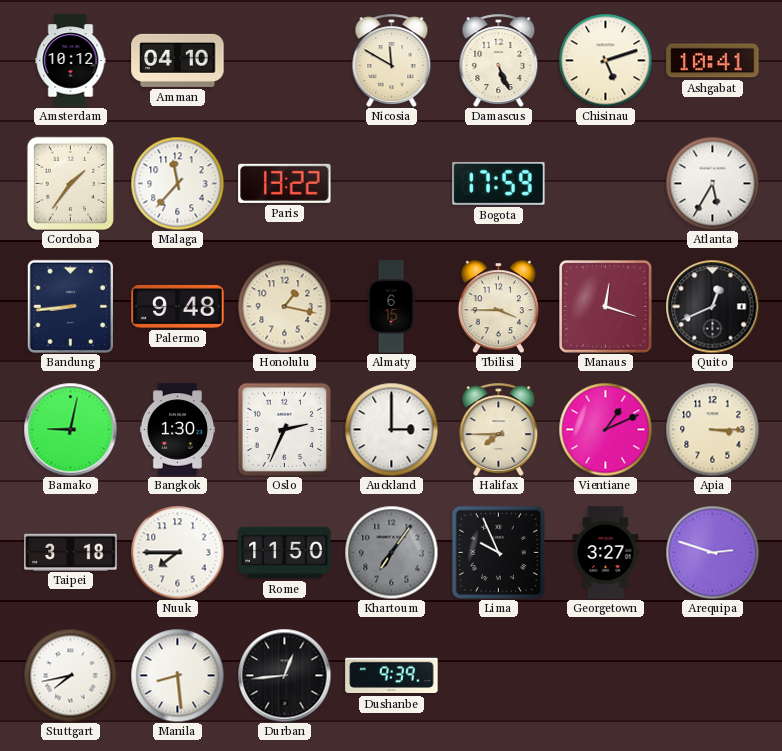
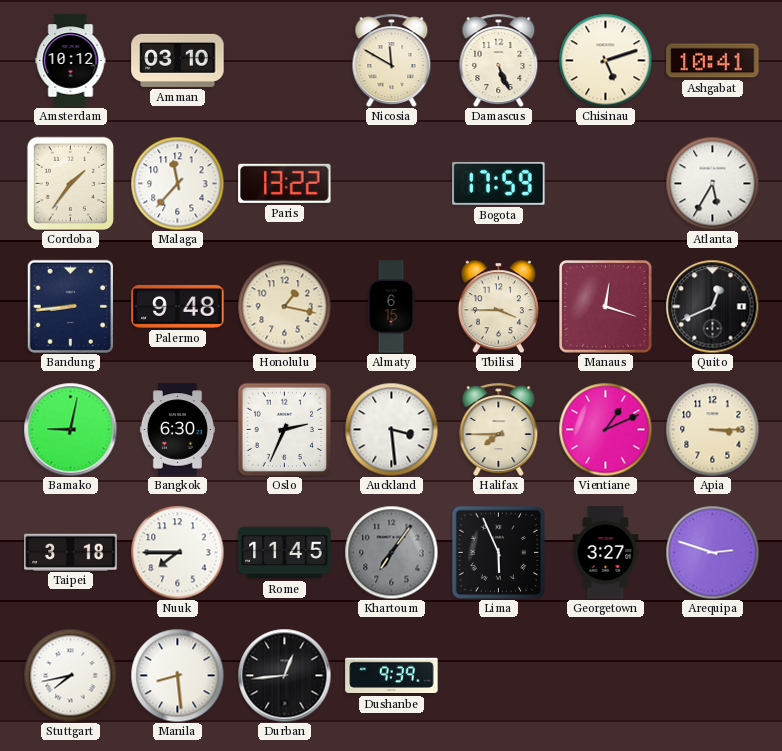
Amman: 04:10 -> 03:10
Bangkok: 1:30 -> 6:30
Auckland: 3:00 -> 3:29
Rome: 11:50 -> 11:45
Lima: 9:56 -> 5:56
